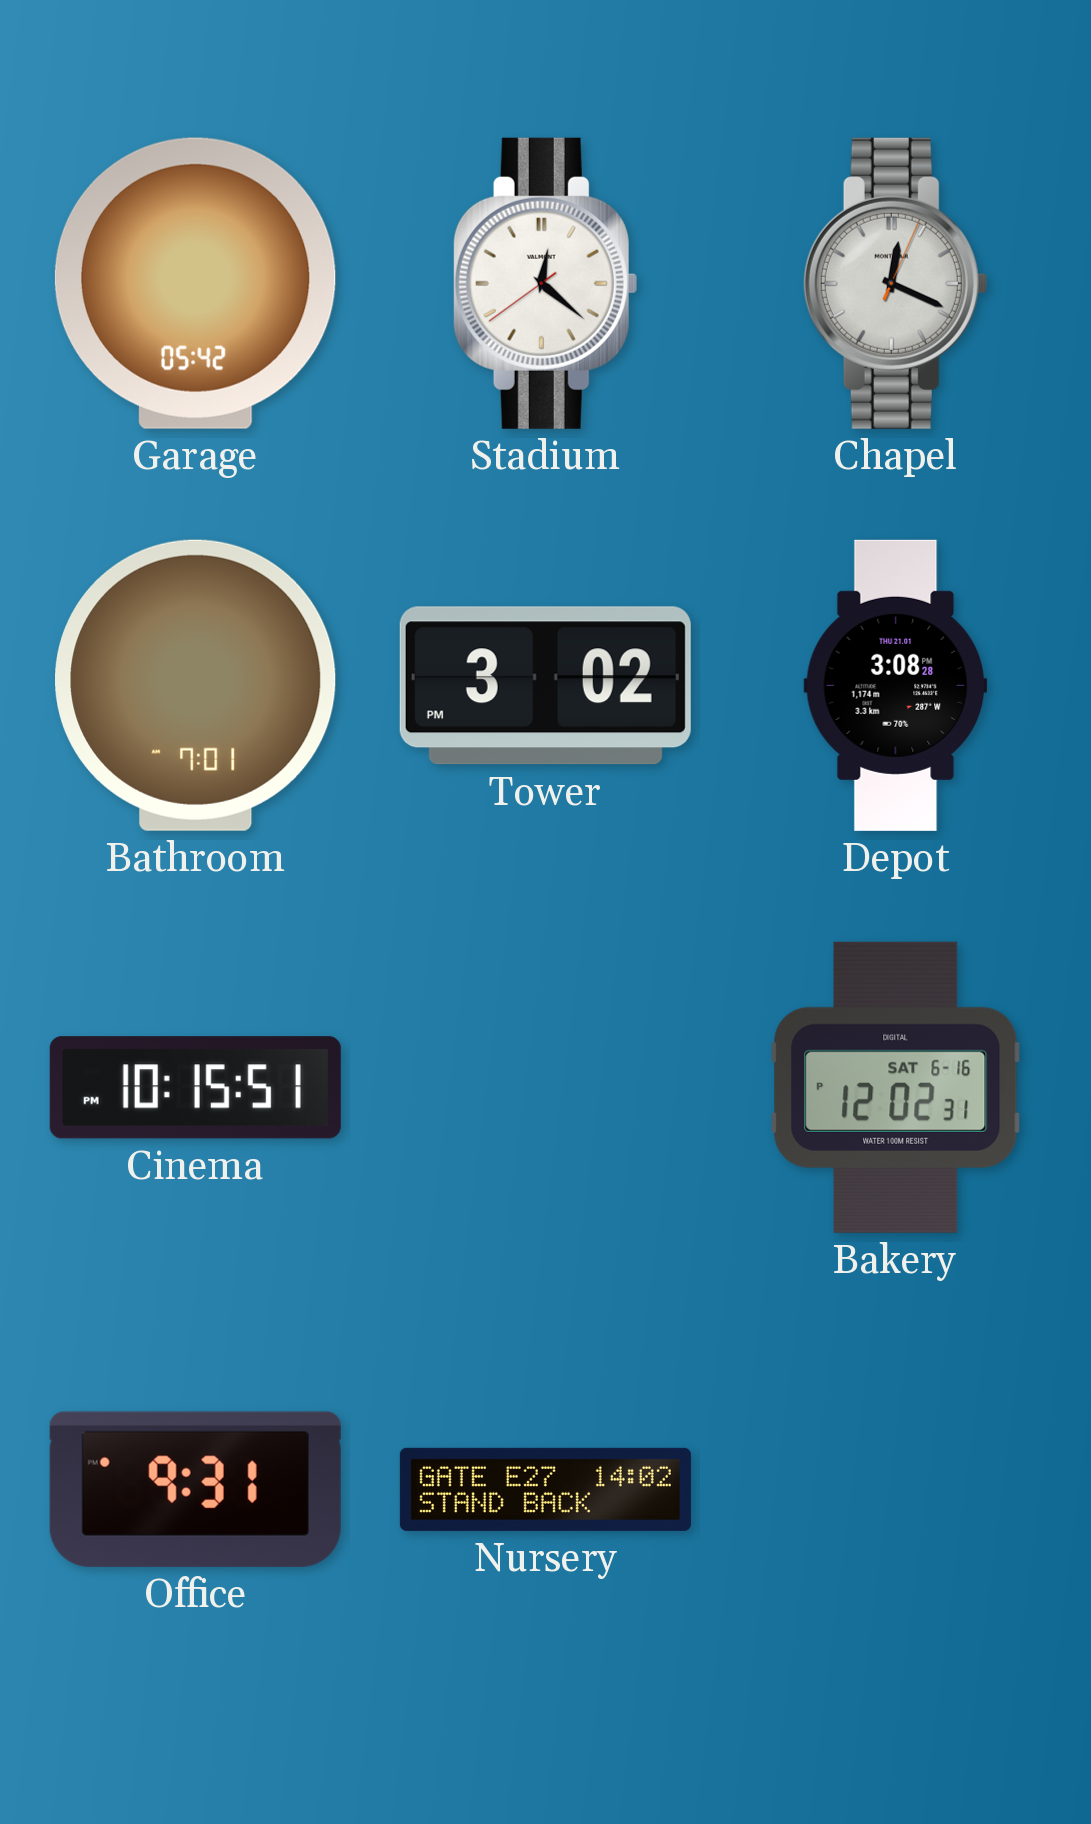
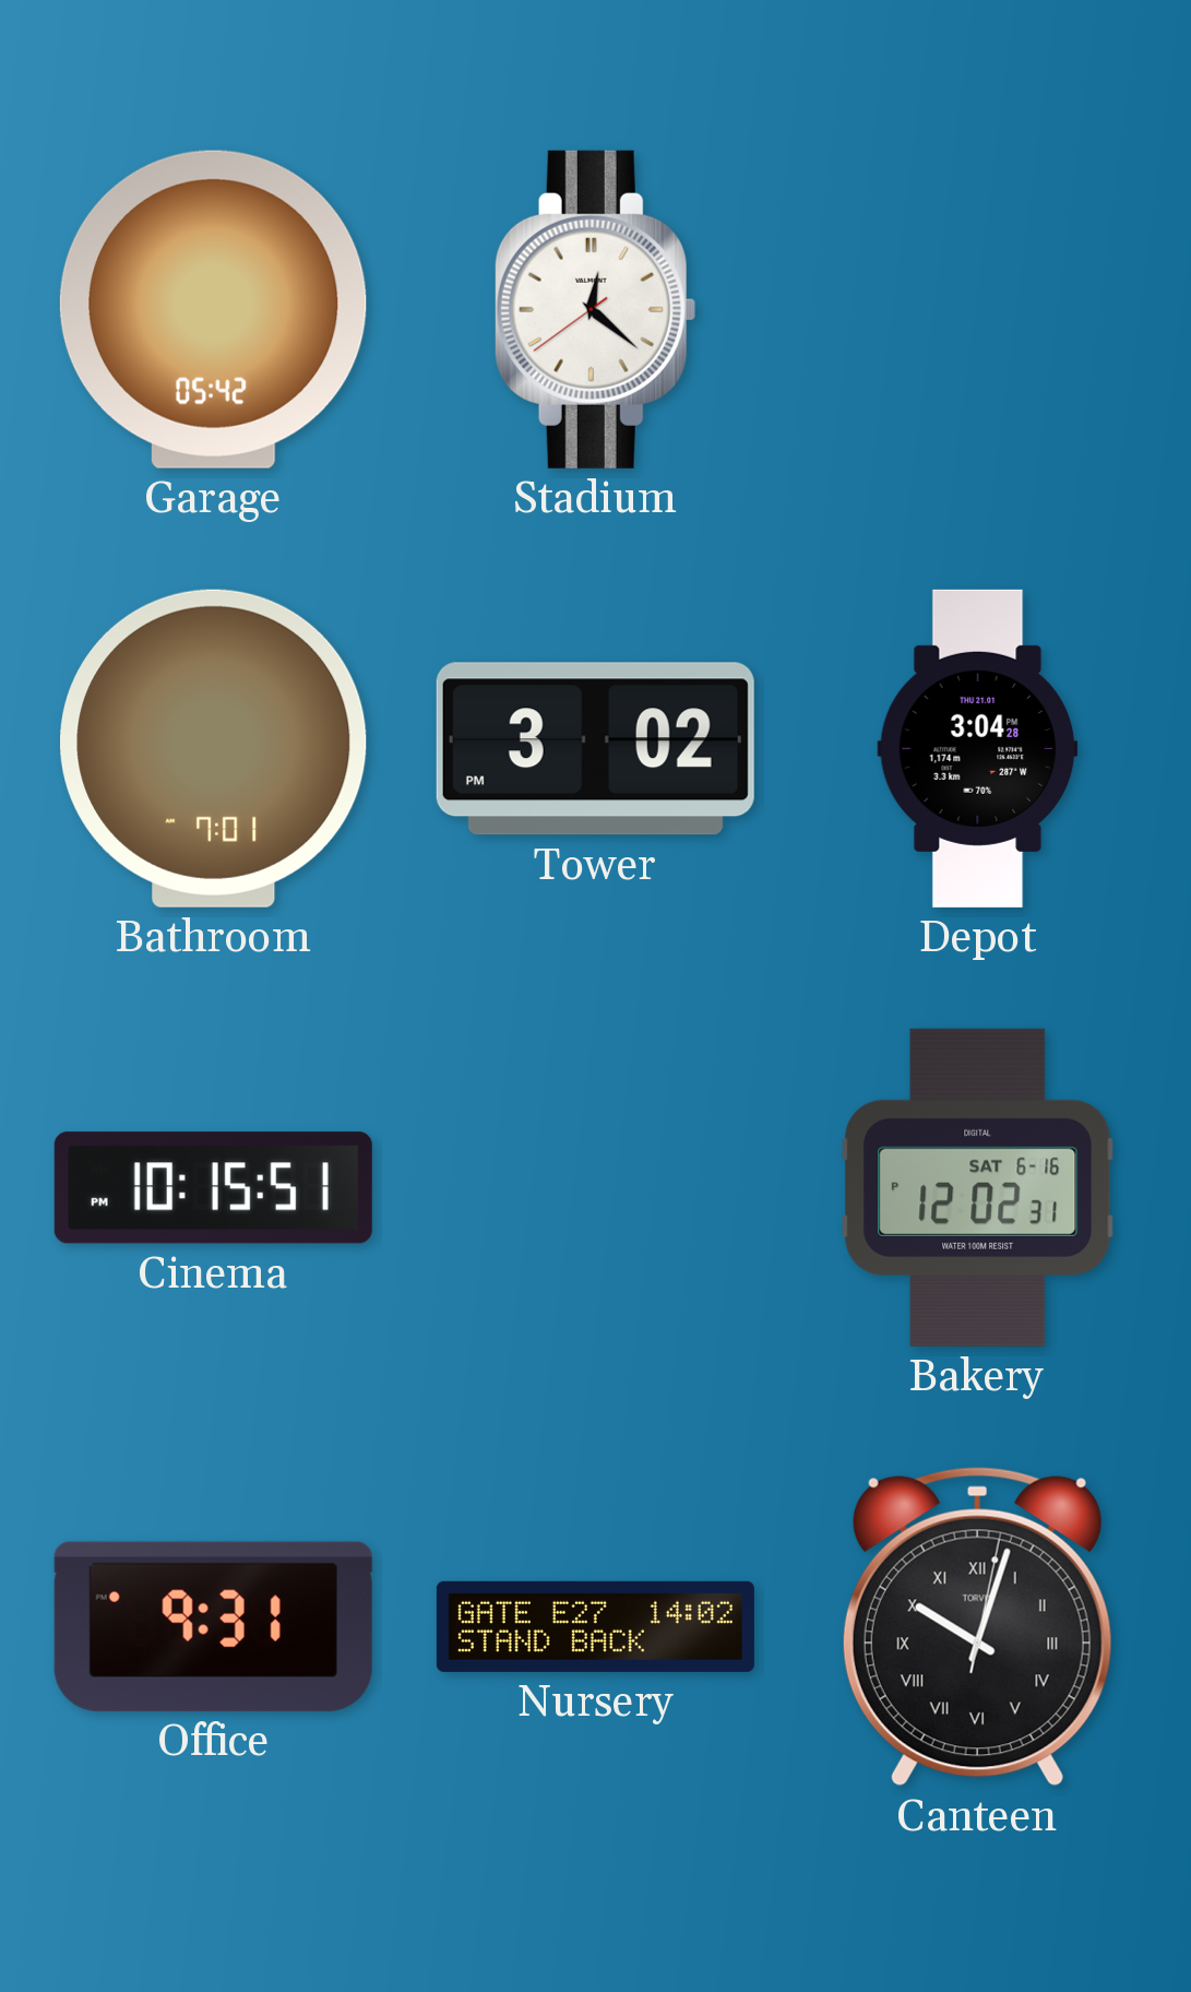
Chapel: 12:19 -> none
Depot: 3:08 -> 3:04
Canteen: none -> 10:03
